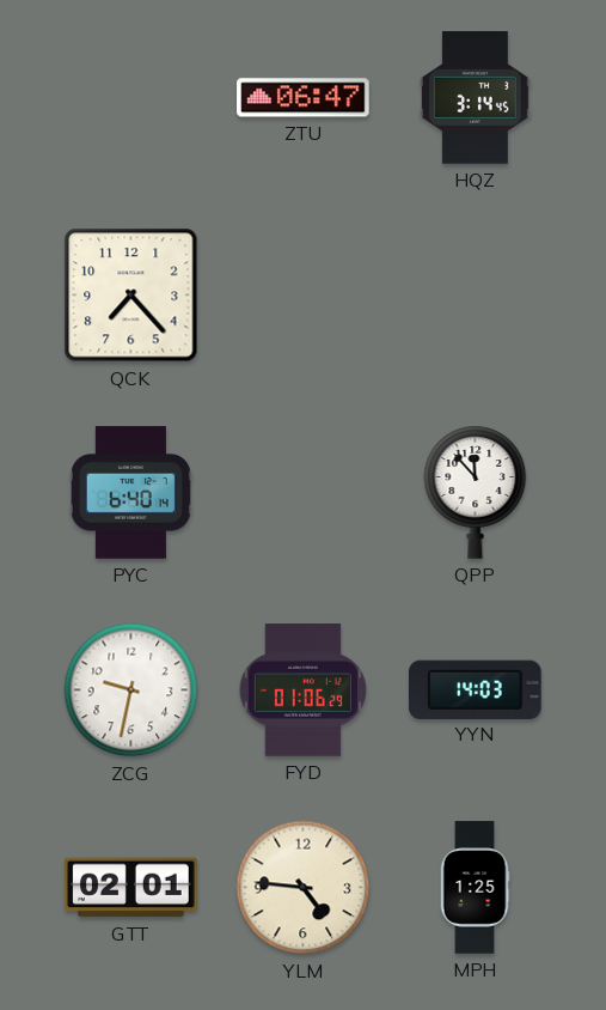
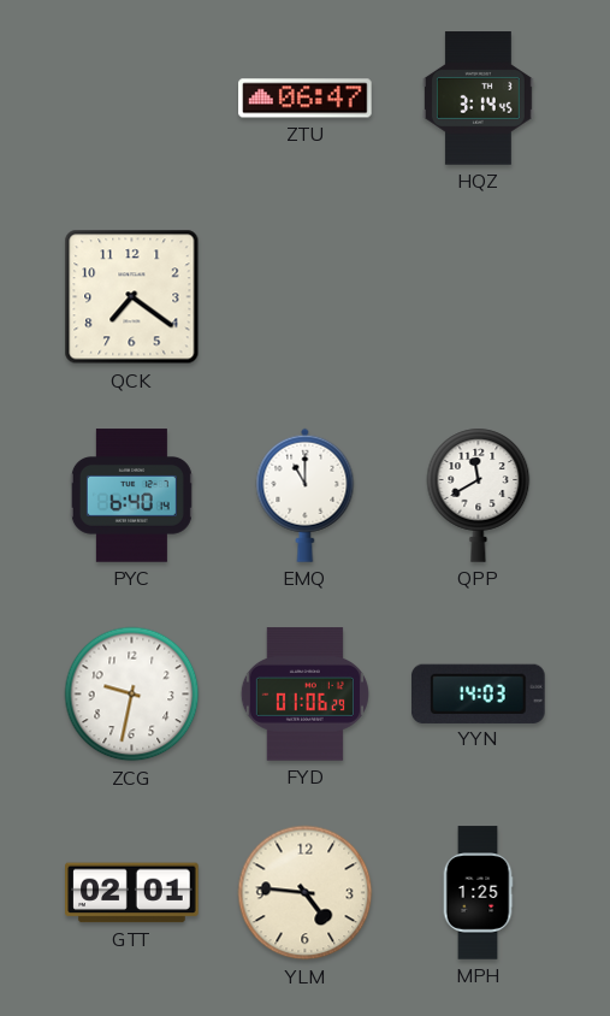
QCK: 7:23 -> 7:21
EMQ: none -> 11:00
QPP: 11:53 -> 11:40
